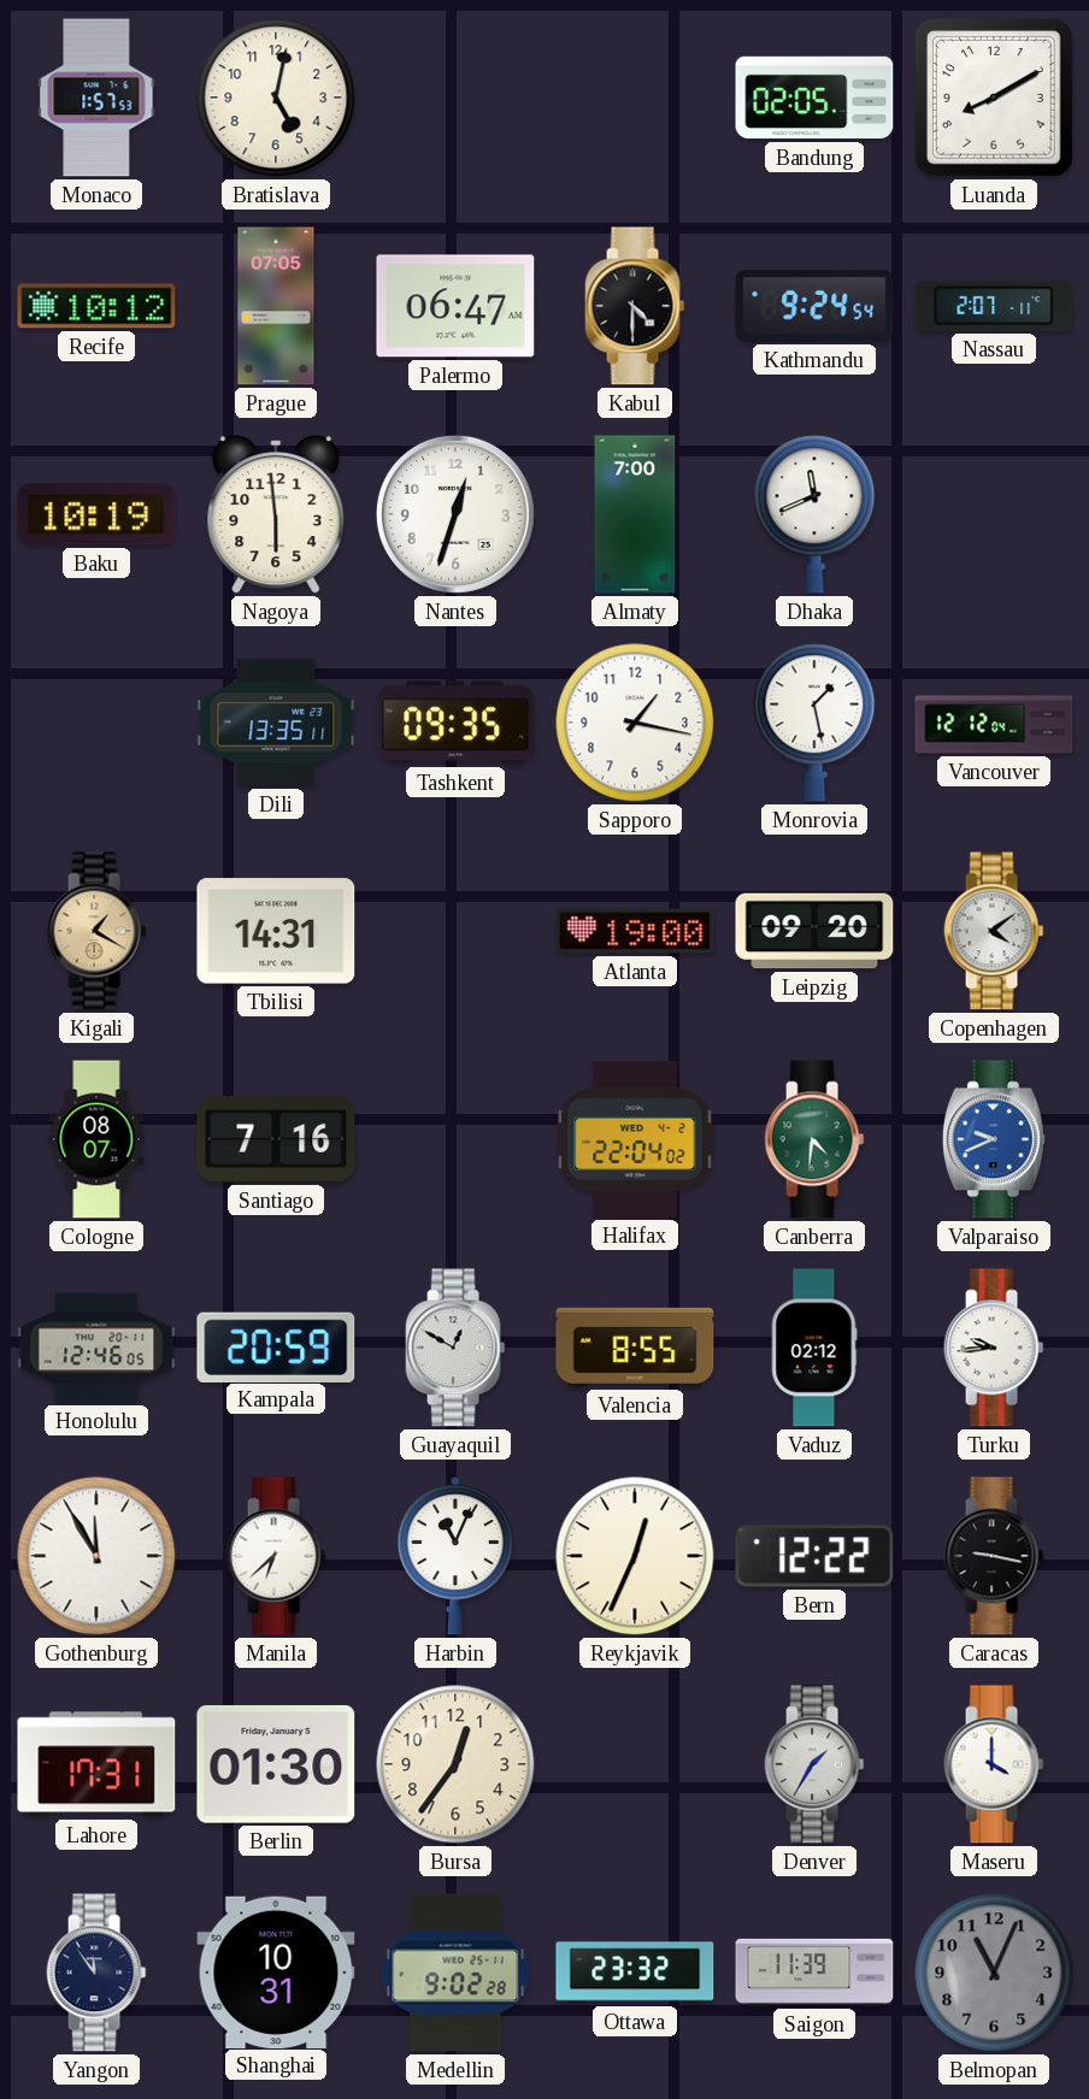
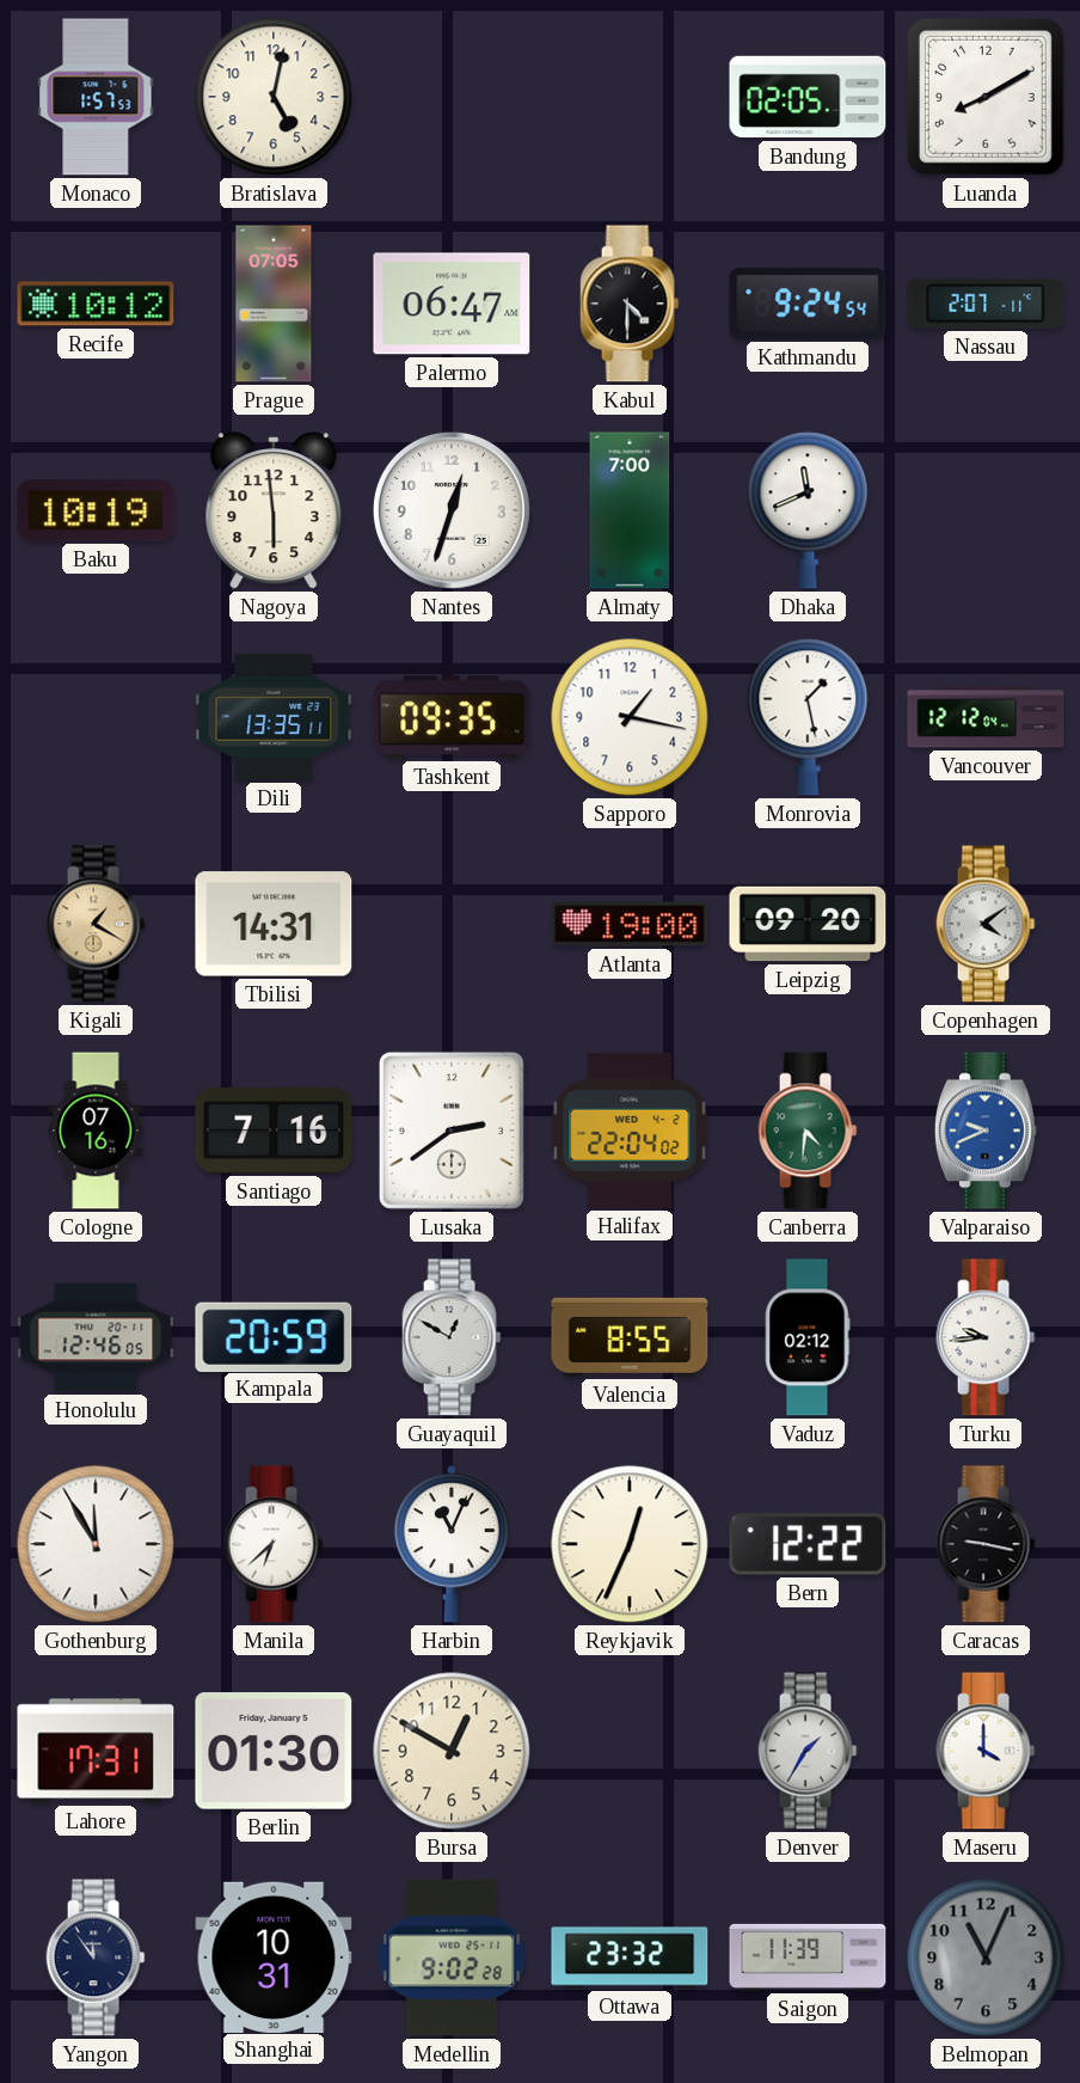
Cologne: 08:07 -> 07:16
Lusaka: none -> 2:39
Bursa: 12:36 -> 12:50
